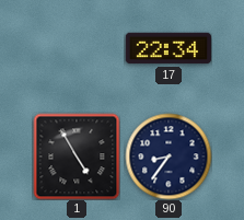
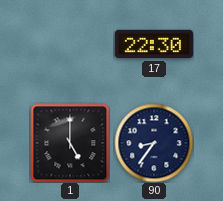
17: 22:34 -> 22:30
1: 4:55 -> 5:00
